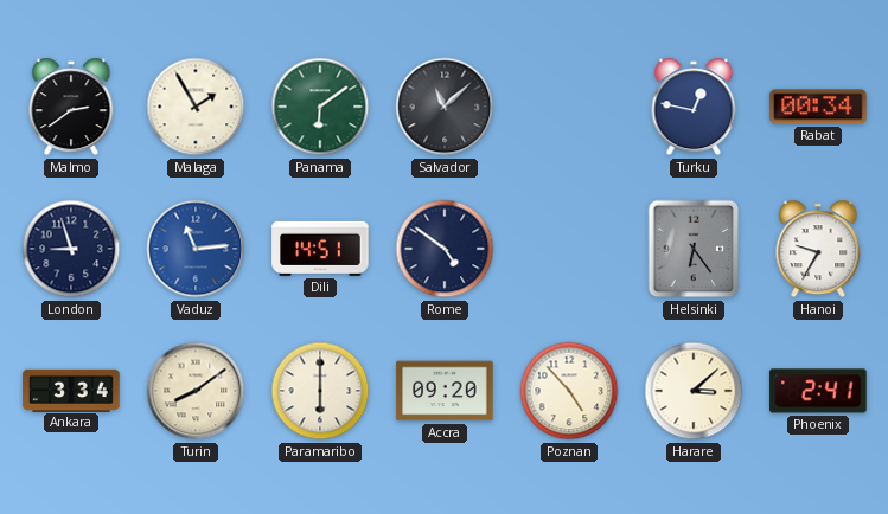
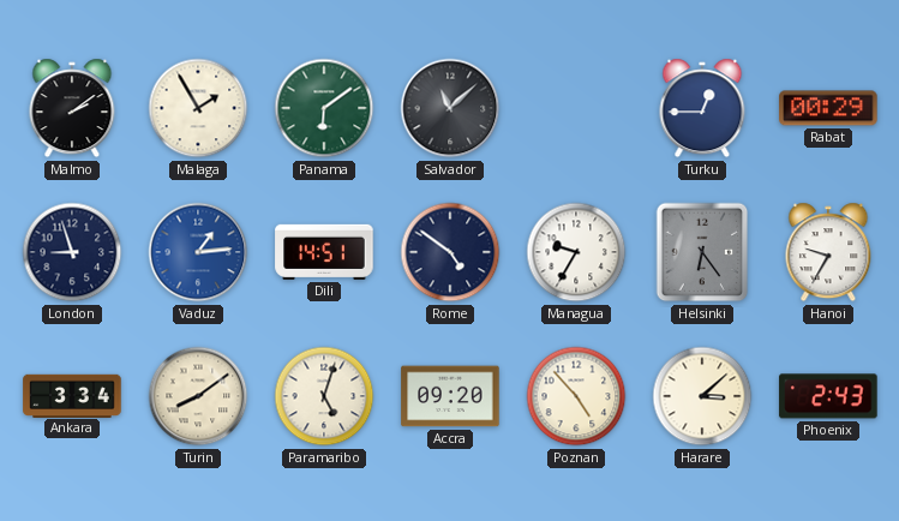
Malmo: 2:39 -> 2:09
Turku: 12:47 -> 12:45
Rabat: 00:34 -> 00:29
Vaduz: 11:14 -> 1:14
Managua: none -> 9:35
Paramaribo: 6:00 -> 5:03
Phoenix: 2:41 -> 2:43
